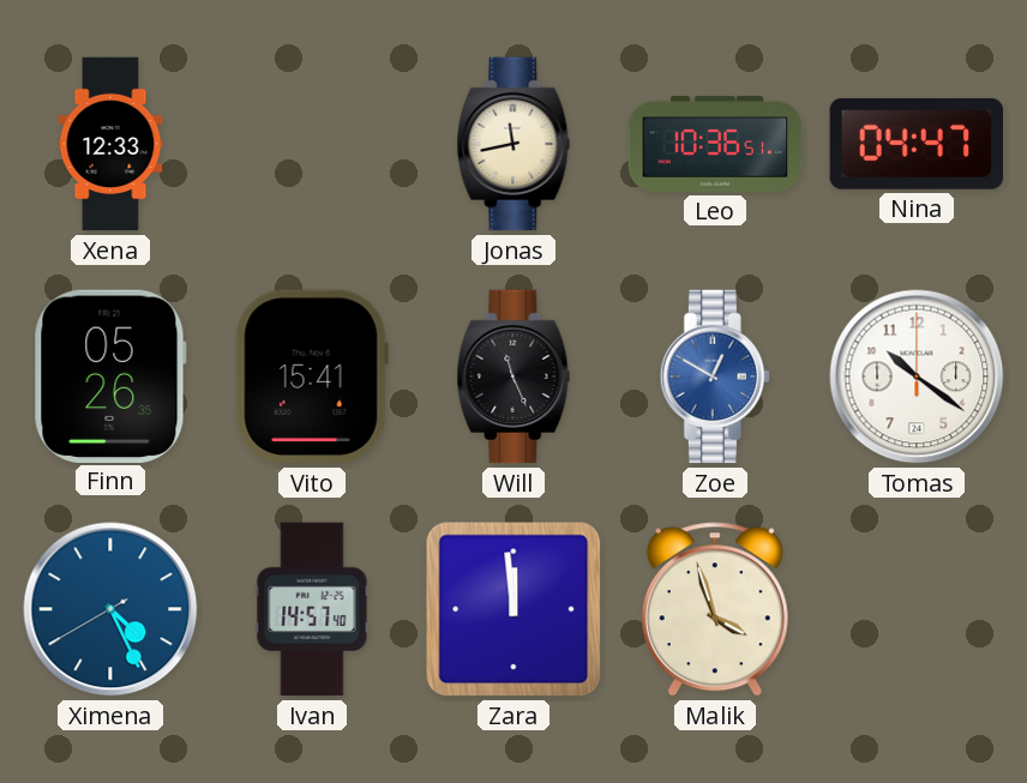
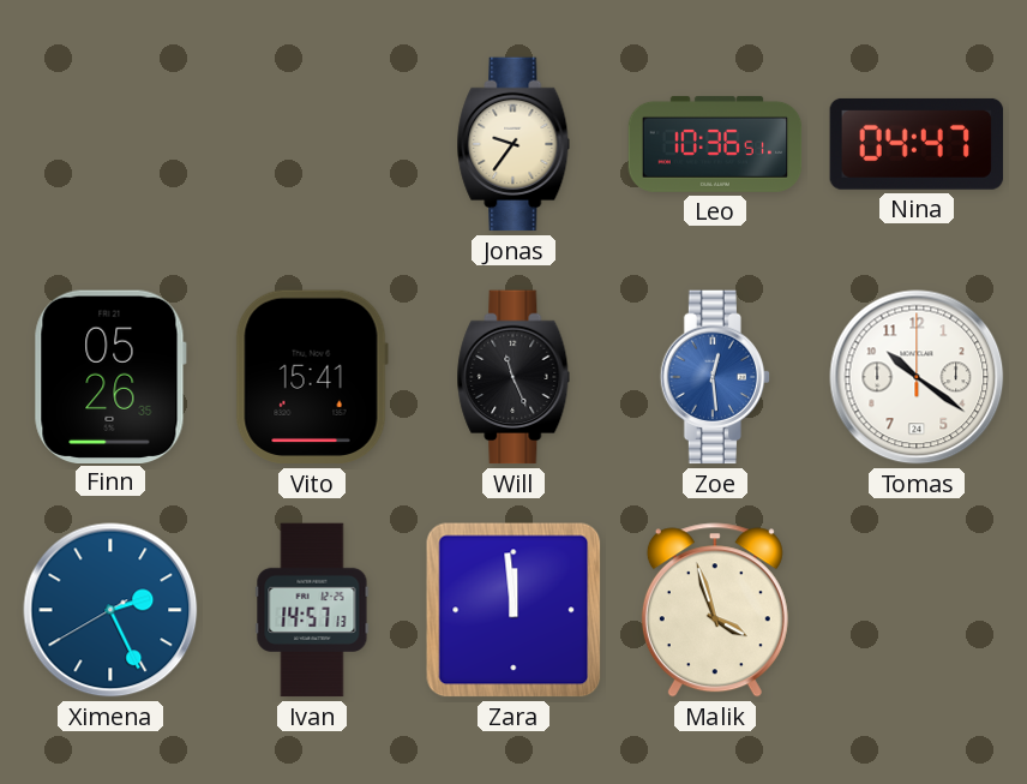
Xena: 12:33 -> none
Jonas: 11:43 -> 9:36
Zoe: 12:50 -> 12:29
Ximena: 4:25 -> 2:25
Ivan: 14:57:40 -> 14:57:13
